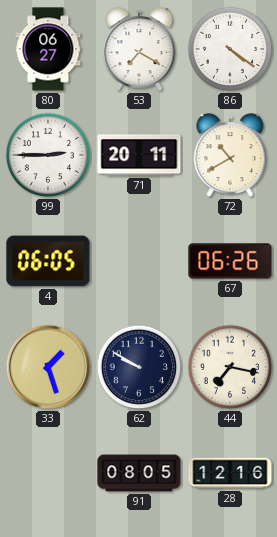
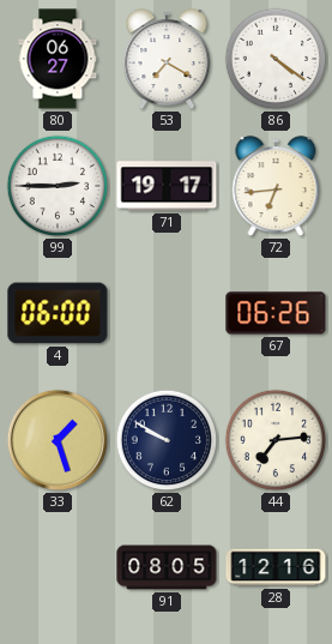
71: 20:11 -> 19:17
72: 10:40 -> 6:44
4: 06:05 -> 06:00
44: 7:17 -> 7:14
